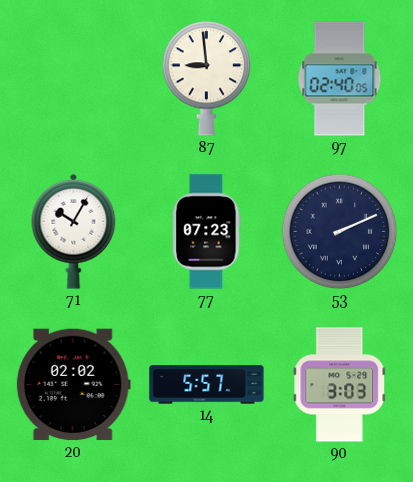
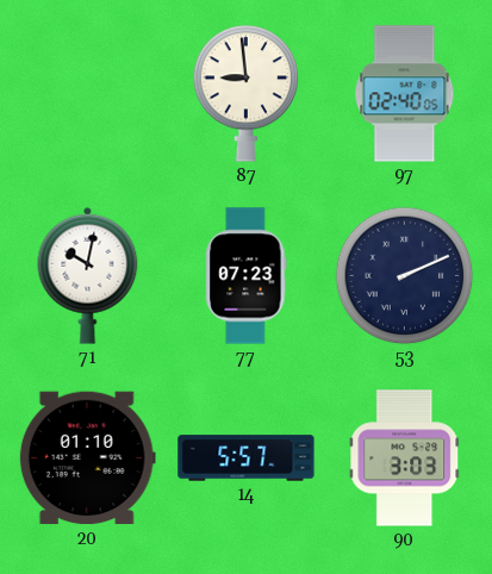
71: 10:05 -> 10:02
20: 02:02 -> 01:10
